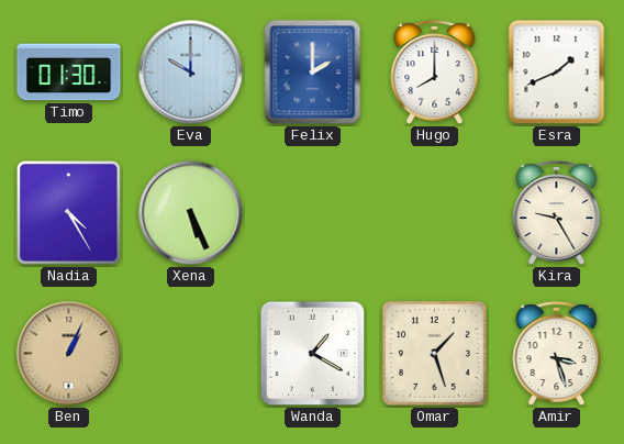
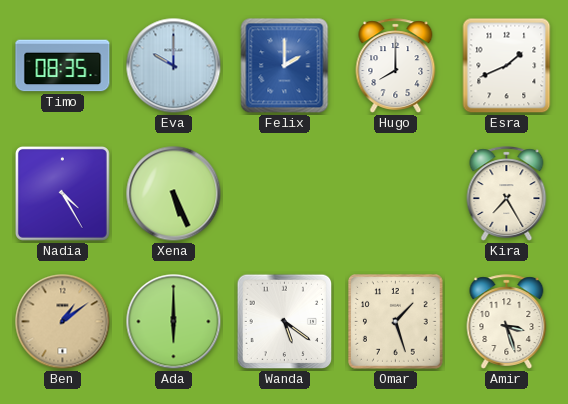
Timo: 01:30 -> 08:35
Kira: 9:25 -> 7:25
Ben: 1:04 -> 1:09
Ada: none -> 6:00
Wanda: 1:20 -> 5:21
